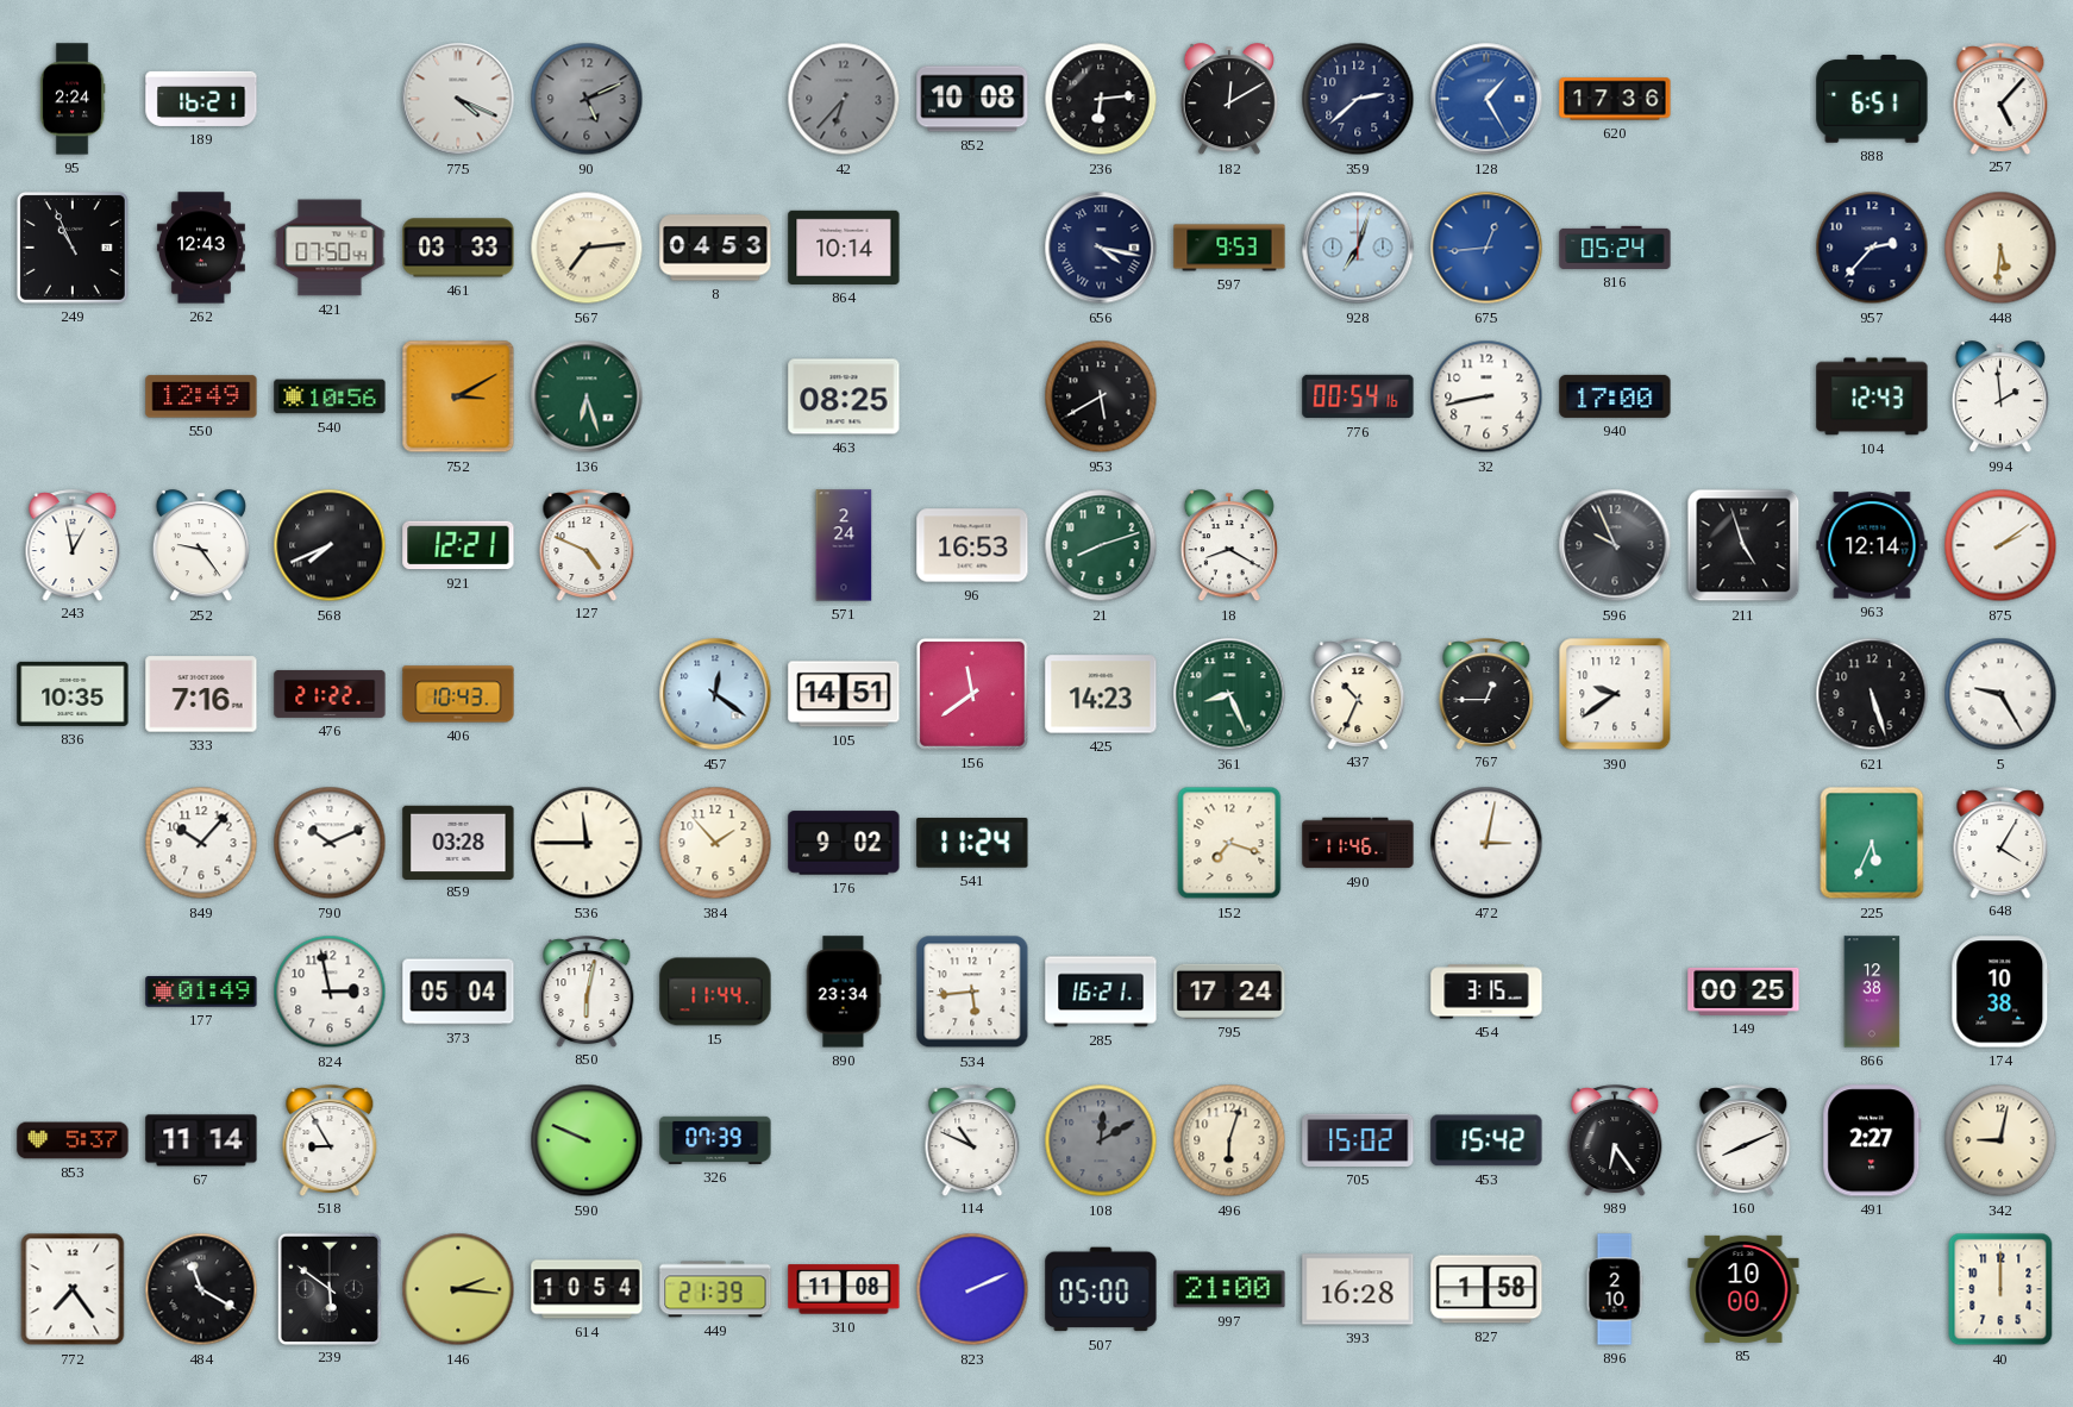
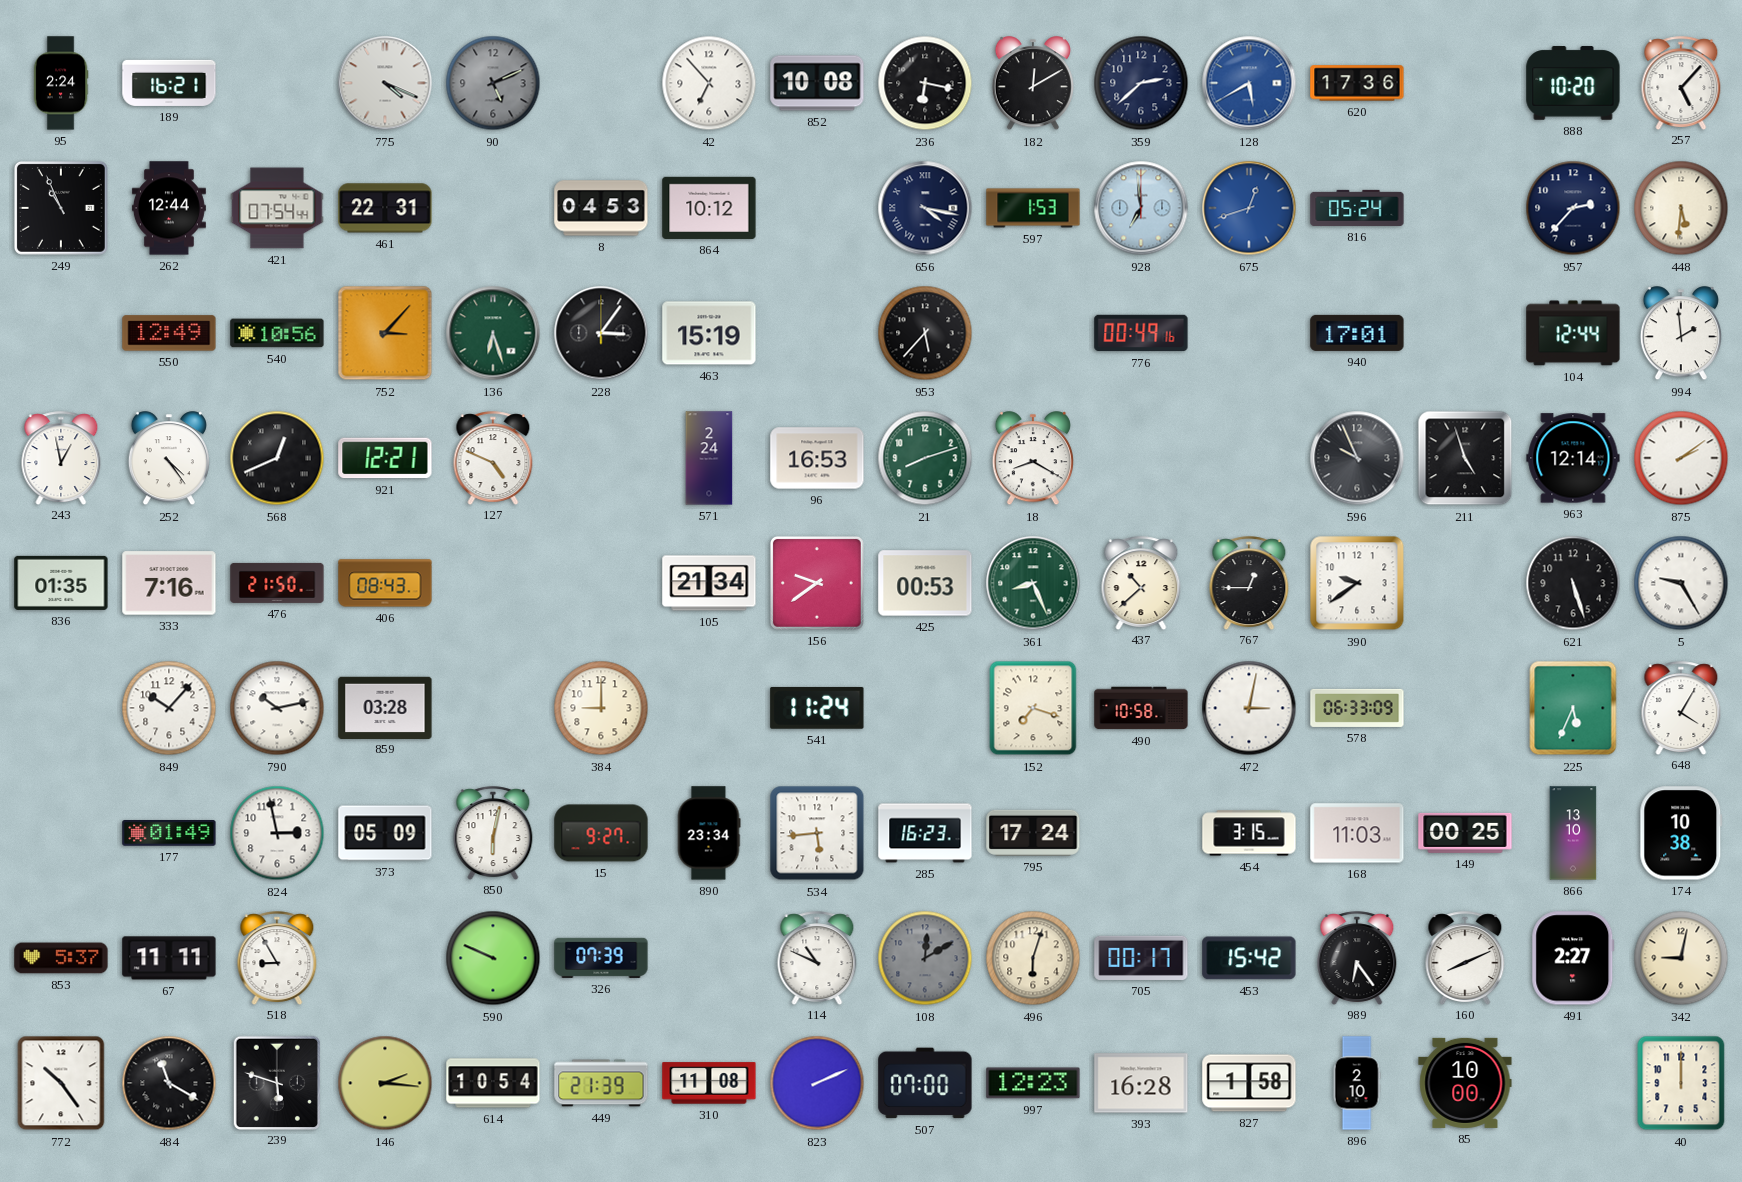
42: 6:37 -> 6:53
42 dial: grey -> white
236: 6:14 -> 6:17
128: 1:25 -> 5:40
888: 6:51 -> 10:20
262: 12:43 -> 12:44
421: 07:50 -> 07:54
461: 03:33 -> 22:31
567: 7:14 -> none
864: 10:14 -> 10:12
597: 9:53 -> 1:53
928: 7:03 -> 6:59
675: 12:44 -> 12:42
752: 3:10 -> 3:07
228: none -> 3:06
463: 08:25 -> 15:19
953: 5:40 -> 5:37
776: 00:54 -> 00:49
32: 8:43 -> none
940: 17:00 -> 17:01
104: 12:43 -> 12:44
252: 9:24 -> 4:24
568: 7:41 -> 12:41
836: 10:35 -> 01:35
476: 21:22 -> 21:50
406: 10:43 -> 08:43
457: 12:21 -> none
105: 14:51 -> 21:34
156: 11:39 -> 9:39
425: 14:23 -> 00:53
437: 10:34 -> 10:38
790: 10:11 -> 10:13
536: 11:45 -> none
384: 1:53 -> 9:00
176: 9:02 -> none
490: 11:46 -> 10:58
578: none -> 06:33
373: 05:04 -> 05:09
15: 11:44 -> 9:27
285: 16:21 -> 16:23
168: none -> 11:03
866: 12:38 -> 13:10
67: 11:14 -> 11:11
705: 15:02 -> 00:17
772: 7:24 -> 10:24
239: 5:51 -> 5:48
507: 05:00 -> 07:00
997: 21:00 -> 12:23
